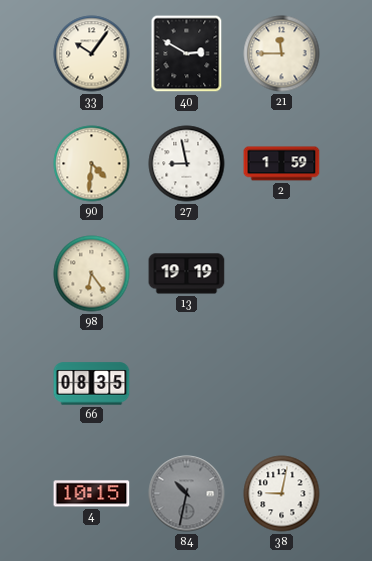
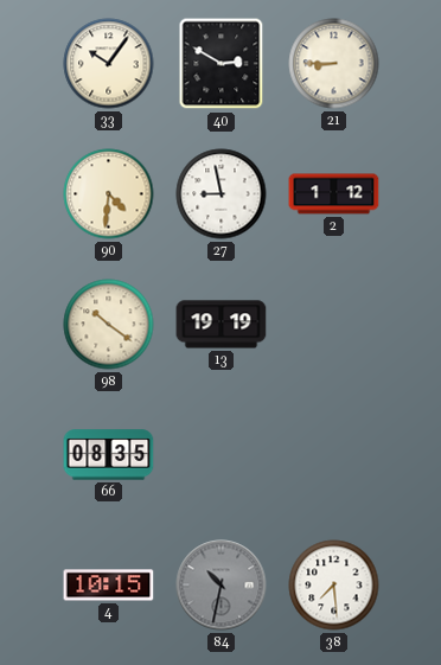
21: 11:45 -> 8:45
2: 1:59 -> 1:12
98: 6:24 -> 10:21
38: 9:02 -> 7:29
